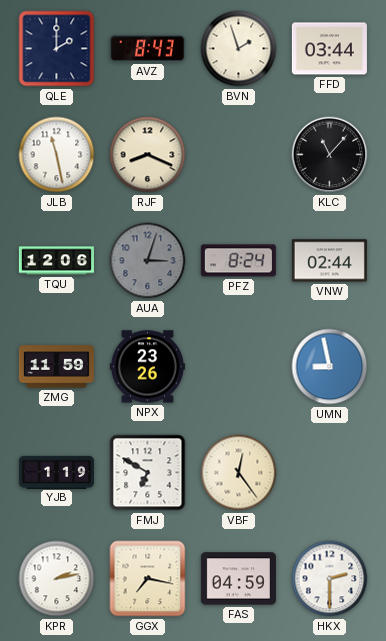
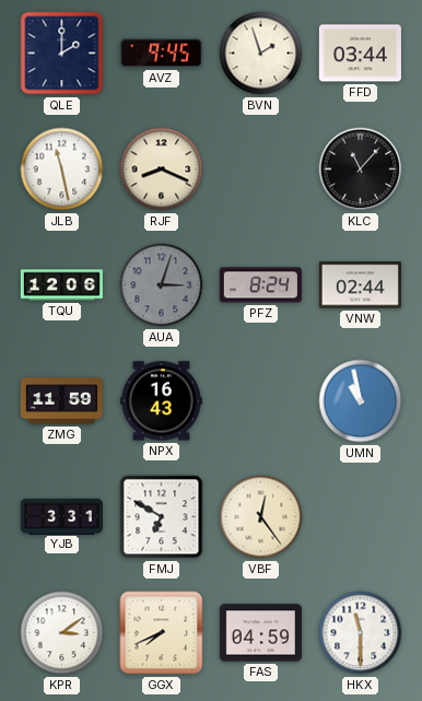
AVZ: 8:43 -> 9:45
NPX: 23:26 -> 16:43
UMN: 8:58 -> 10:58
YJB: 1:19 -> 3:31
KPR: 2:13 -> 3:09
GGX: 7:17 -> 7:41
HKX: 2:30 -> 11:30
